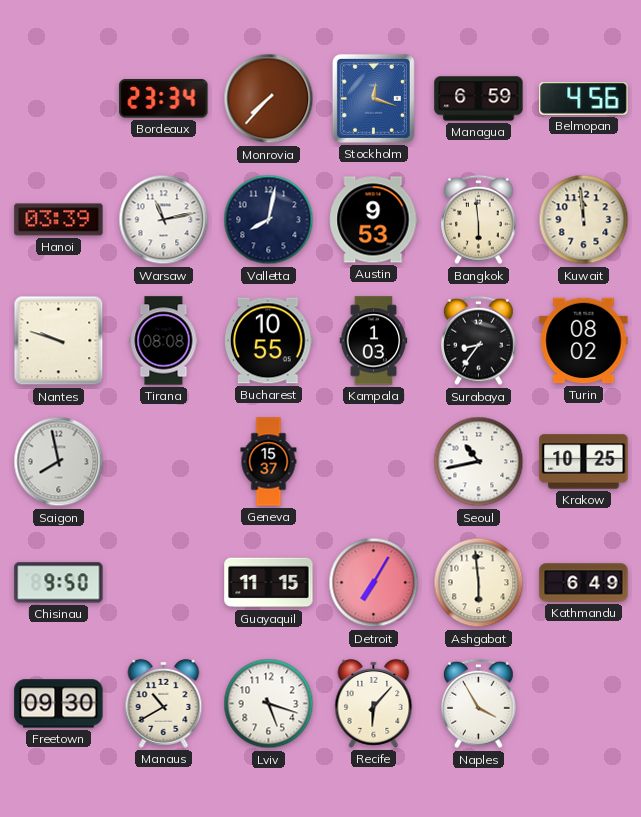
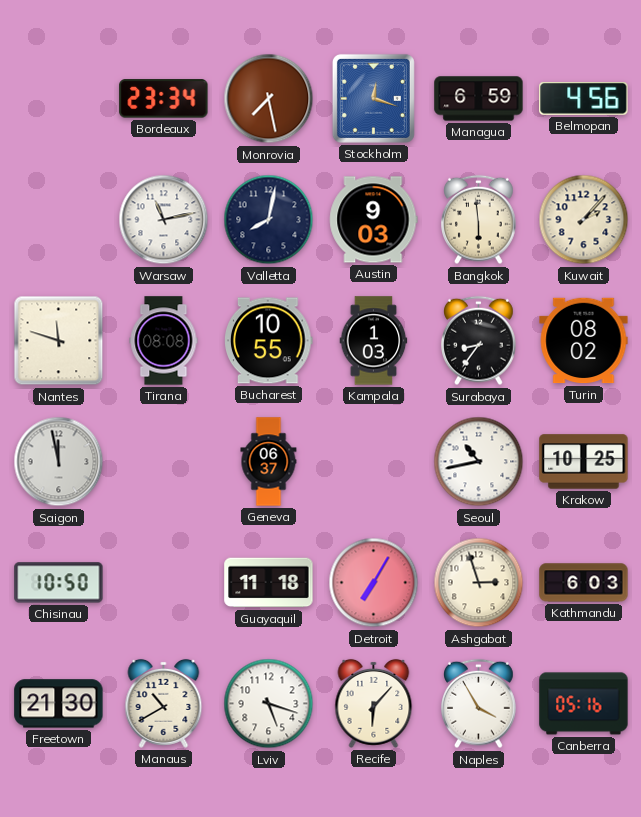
Monrovia: 7:37 -> 7:28
Hanoi: 03:39 -> none
Austin: 9:53 -> 9:03
Kuwait: 11:59 -> 2:07
Nantes: 9:48 -> 11:48
Saigon: 7:58 -> 11:58
Geneva: 15:37 -> 06:37
Chisinau: 9:50 -> 10:50
Guayaquil: 11:15 -> 11:18
Ashgabat: 5:59 -> 2:57
Kathmandu: 6:49 -> 6:03
Freetown: 09:30 -> 21:30
Canberra: none -> 05:16
